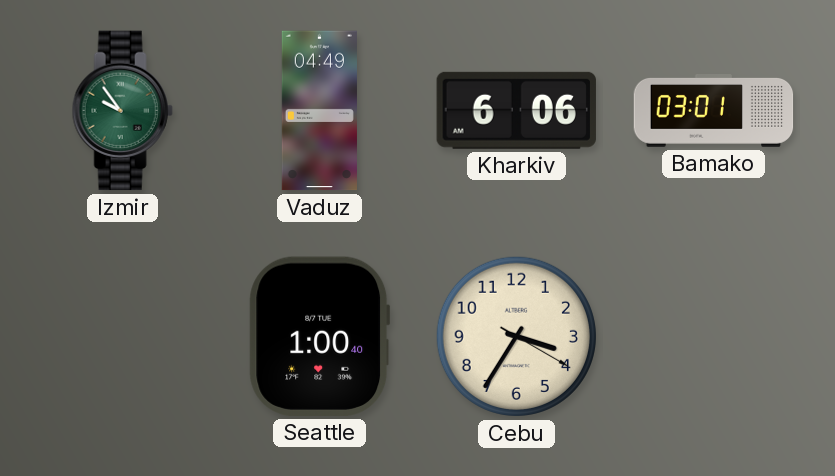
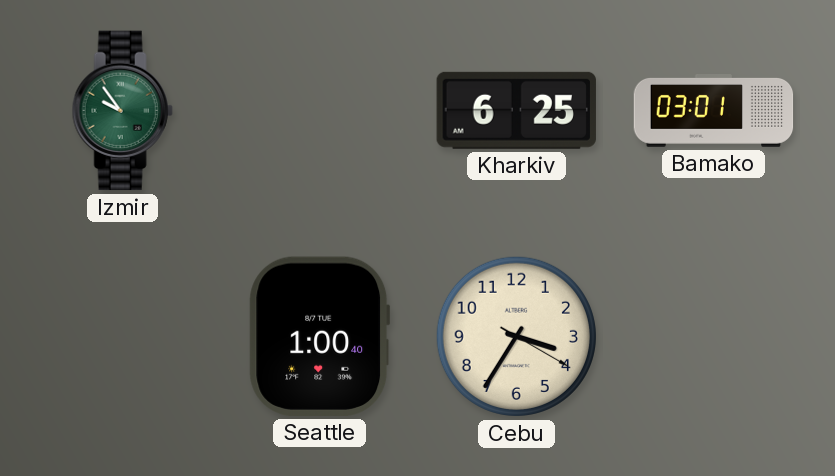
Vaduz: 04:49 -> none
Kharkiv: 6:06 -> 6:25
